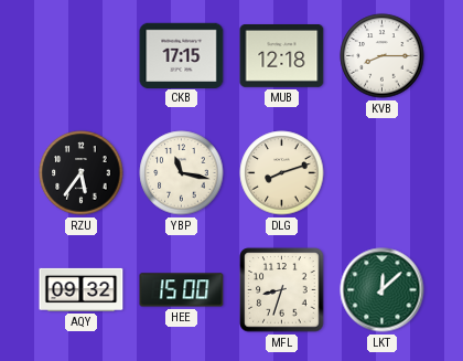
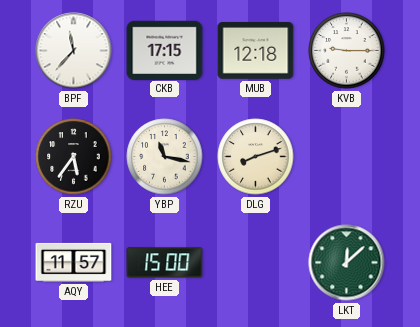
BPF: none -> 11:37
KVB: 8:15 -> 9:15
AQY: 09:32 -> 11:57
MFL: 8:33 -> none
